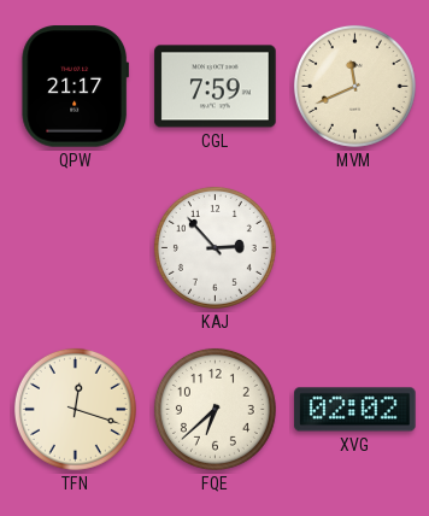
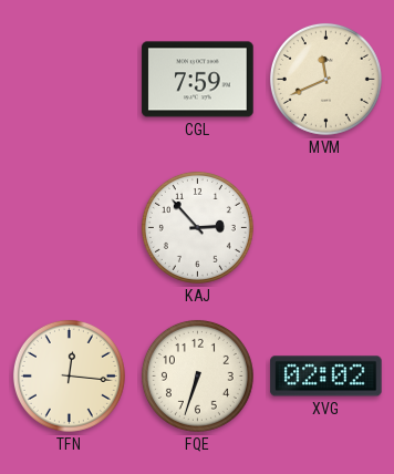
QPW: 21:17 -> none
TFN: 12:18 -> 12:16
FQE: 6:38 -> 6:33
